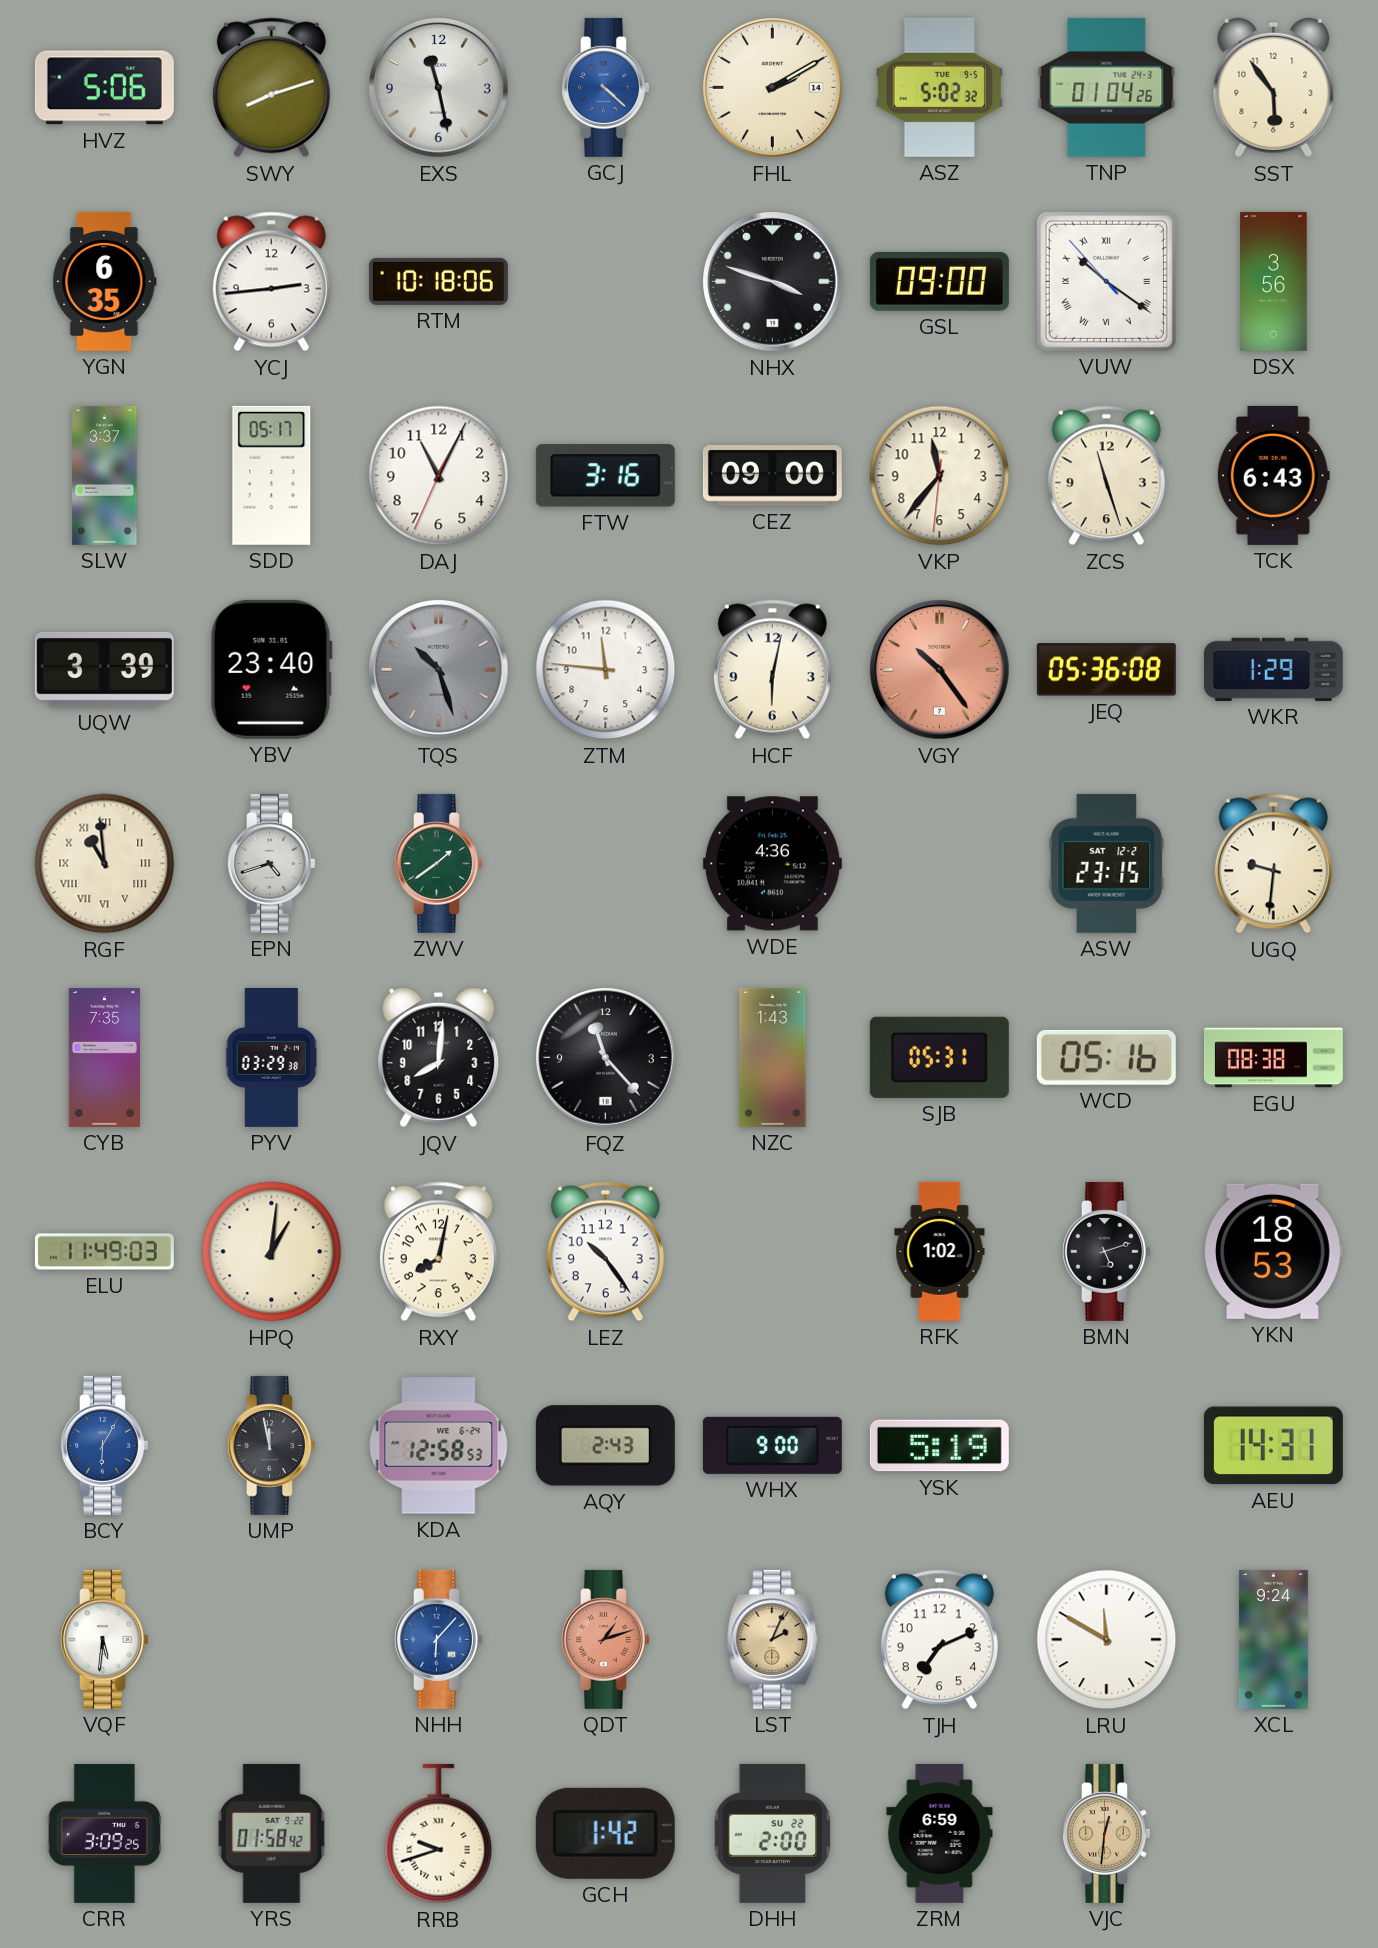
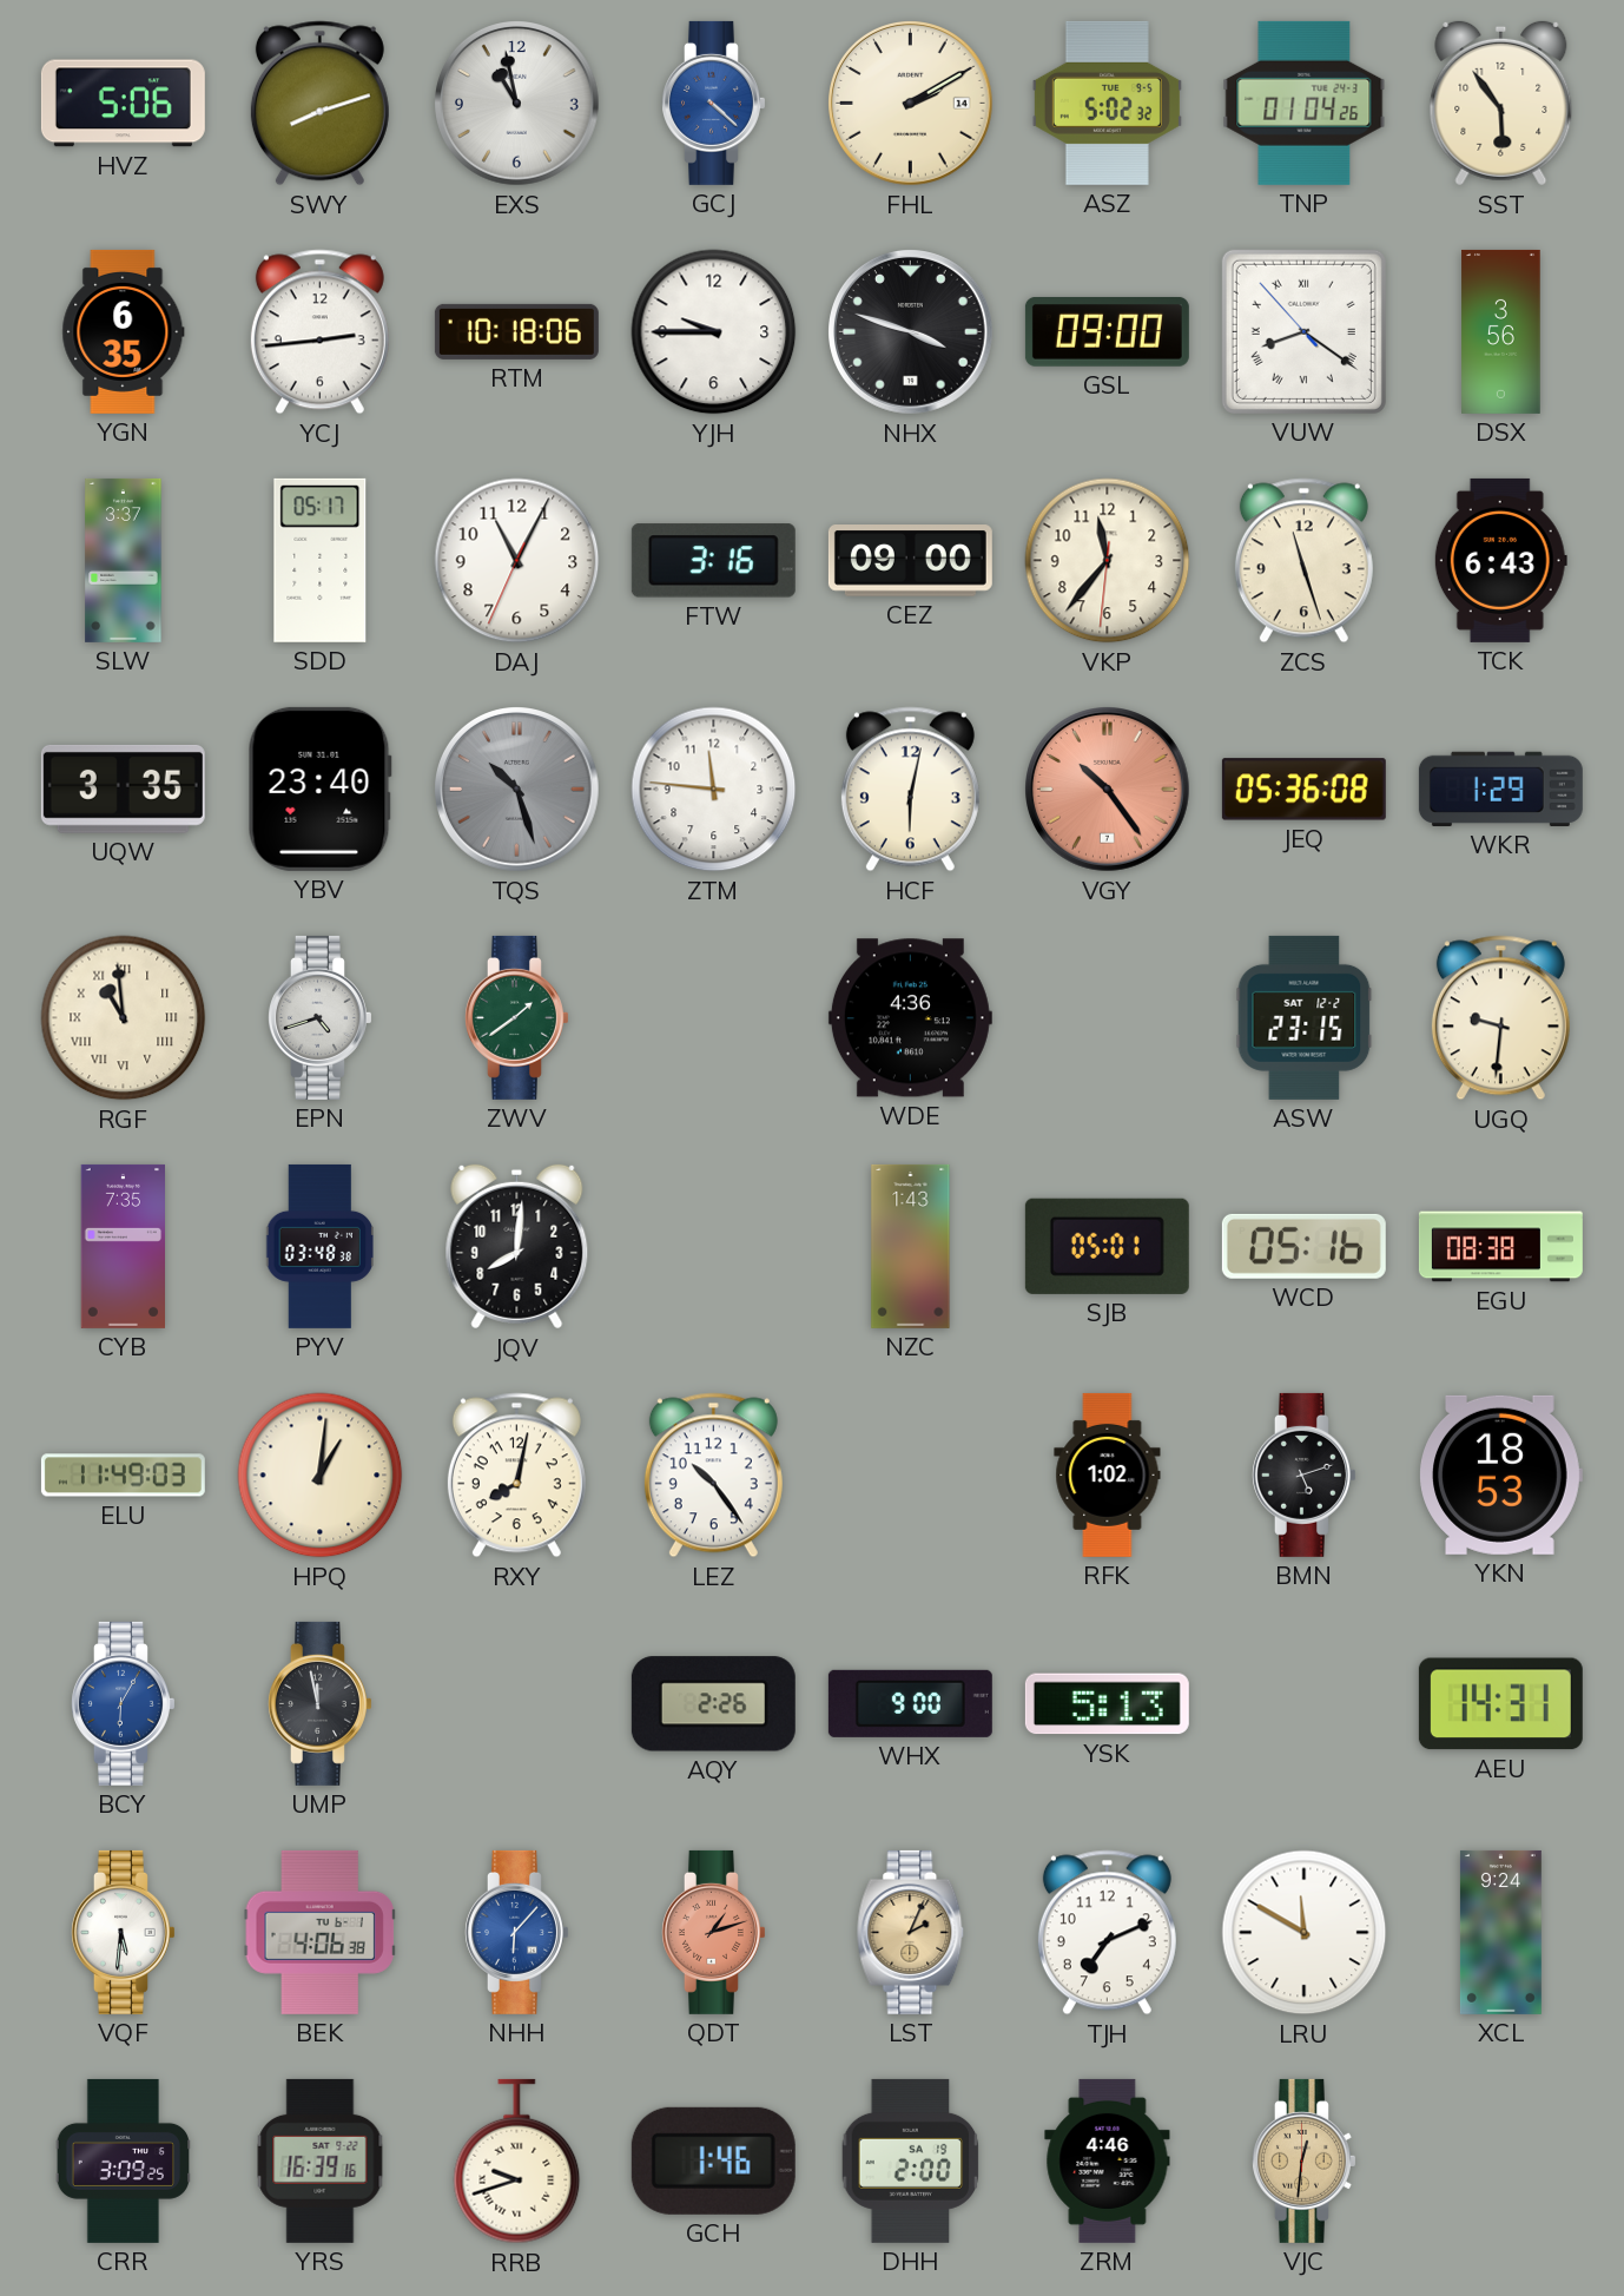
EXS: 11:28 -> 10:58
YJH: none -> 9:45
VUW: 10:20 -> 8:20
UQW: 3:39 -> 3:35
PYV: 03:29 -> 03:48
FQZ: 11:23 -> none
SJB: 05:31 -> 05:01
KDA: 12:58 -> none
AQY: 2:43 -> 2:26
YSK: 5:19 -> 5:13
BEK: none -> 4:06
YRS: 01:58 -> 16:39
GCH: 1:42 -> 1:46
DHH date: SU 22 -> SA 19
ZRM: 6:59 -> 4:46
